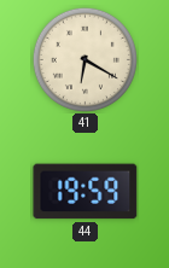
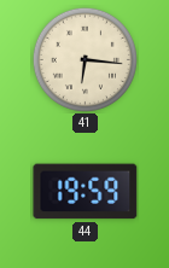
41: 6:20 -> 6:16
